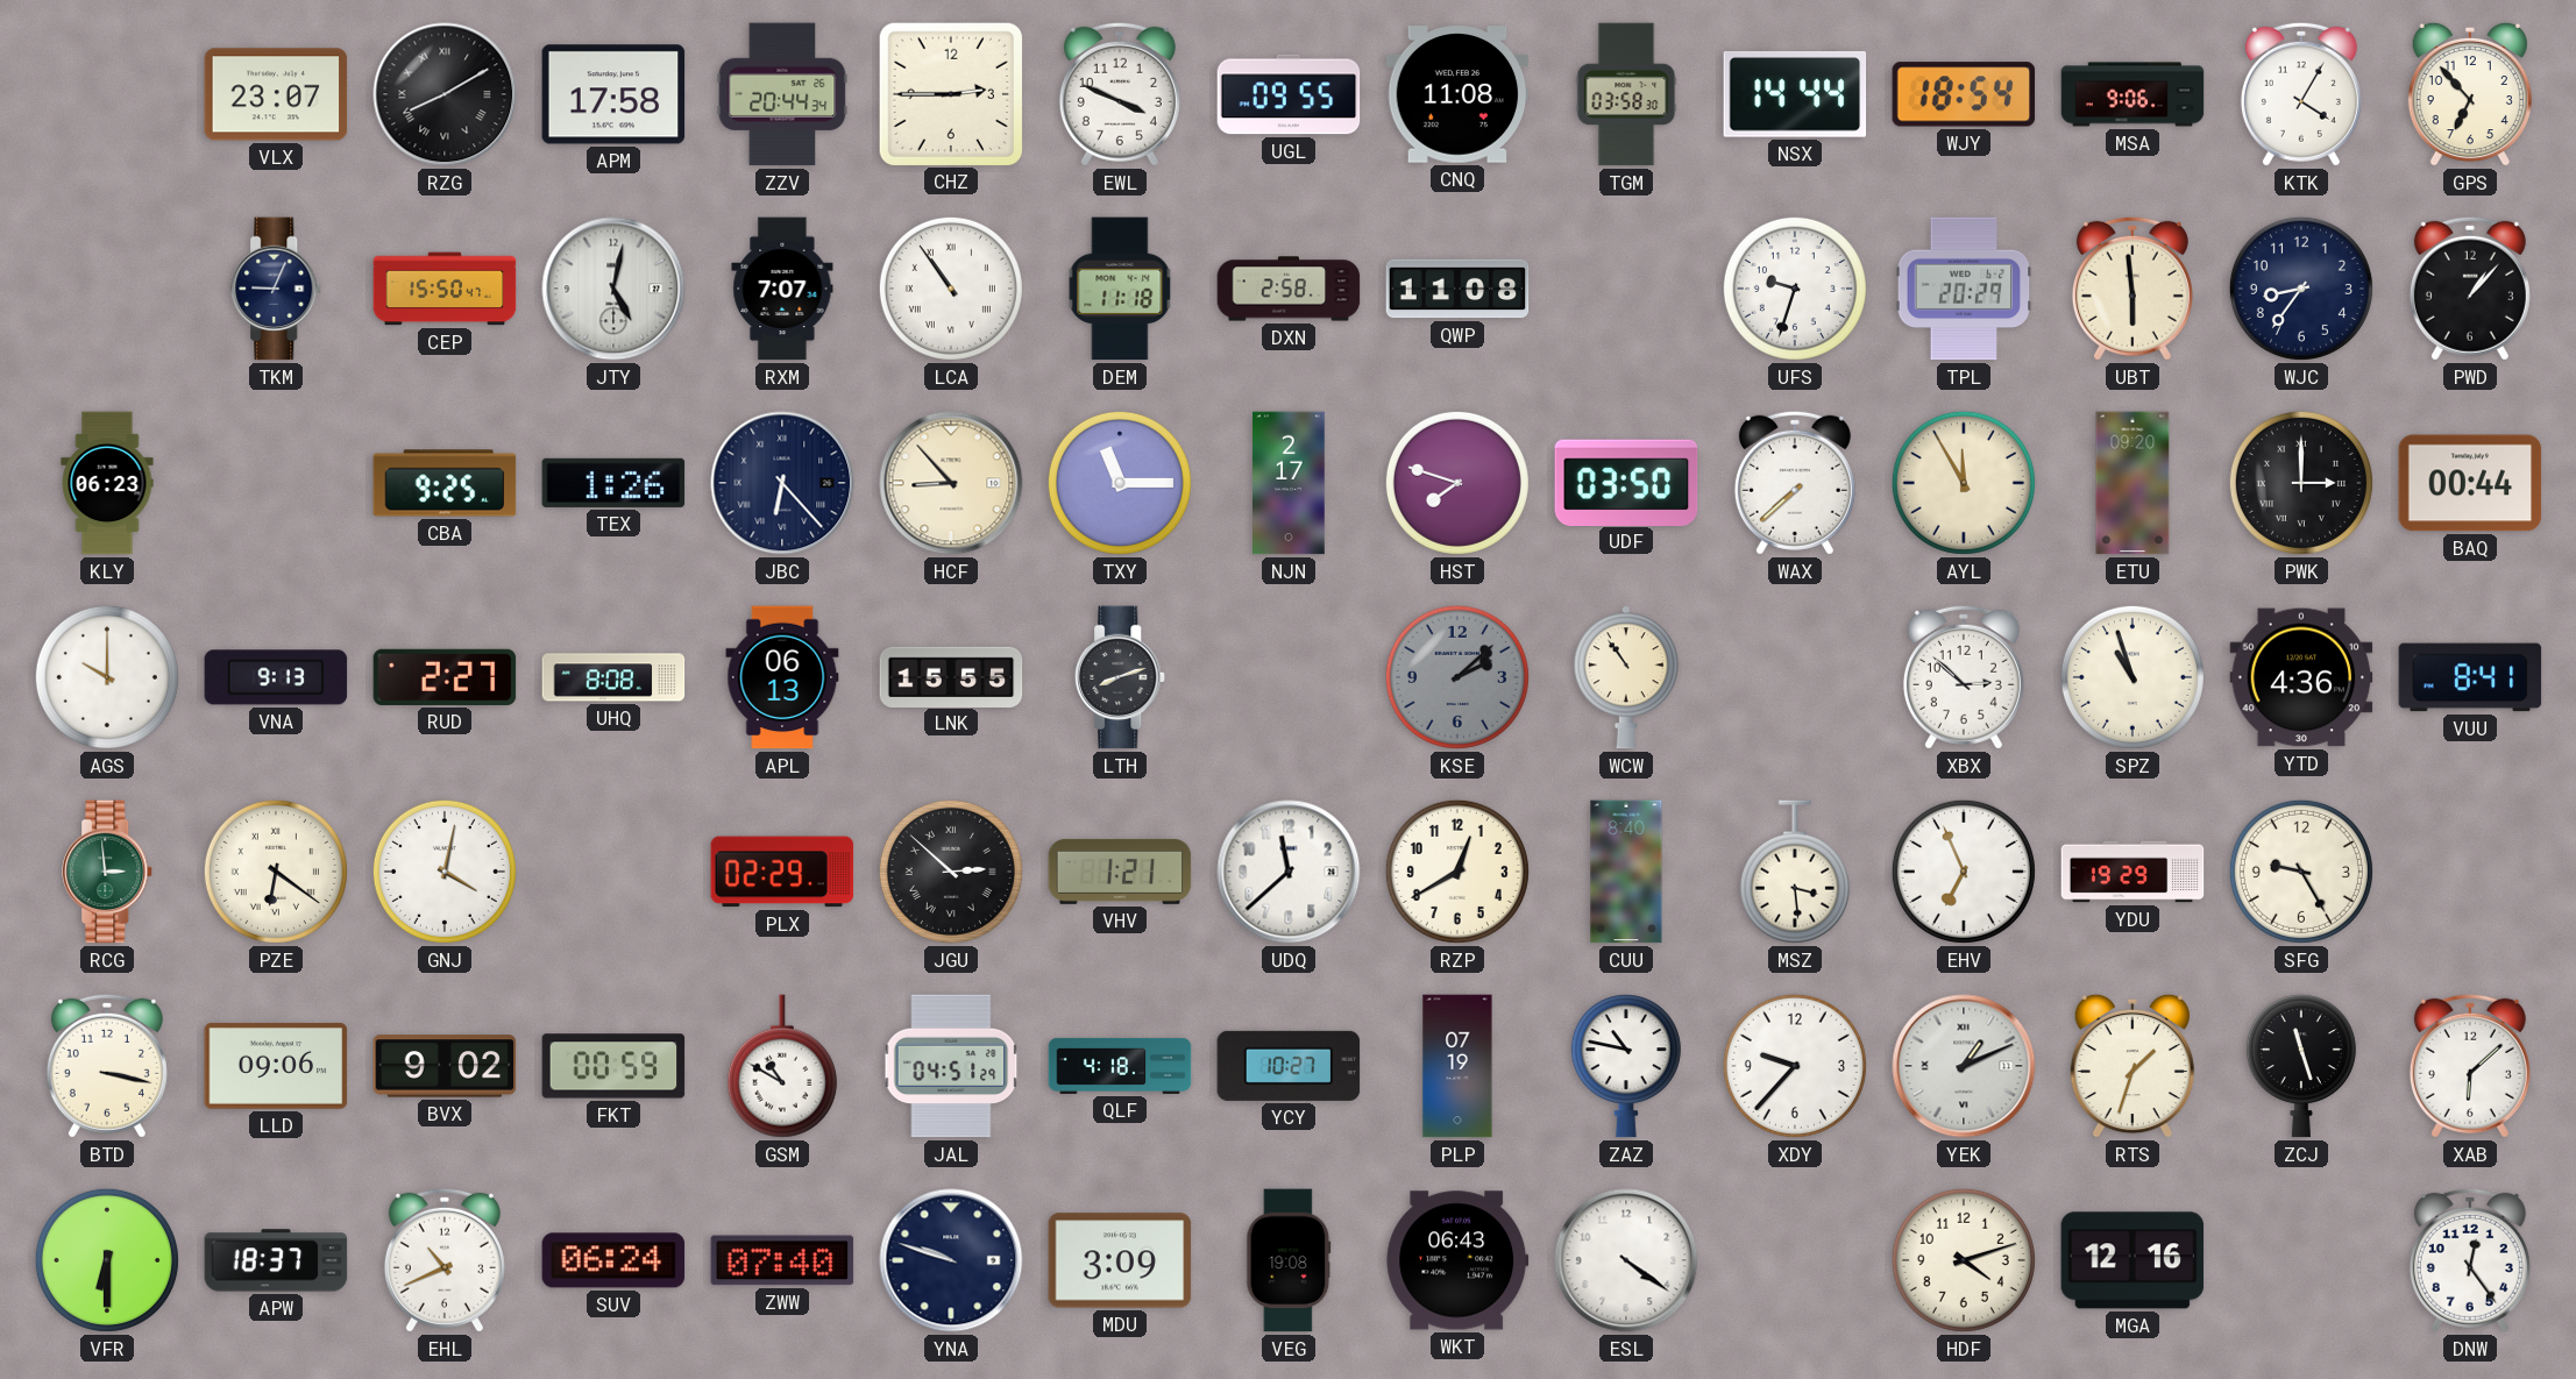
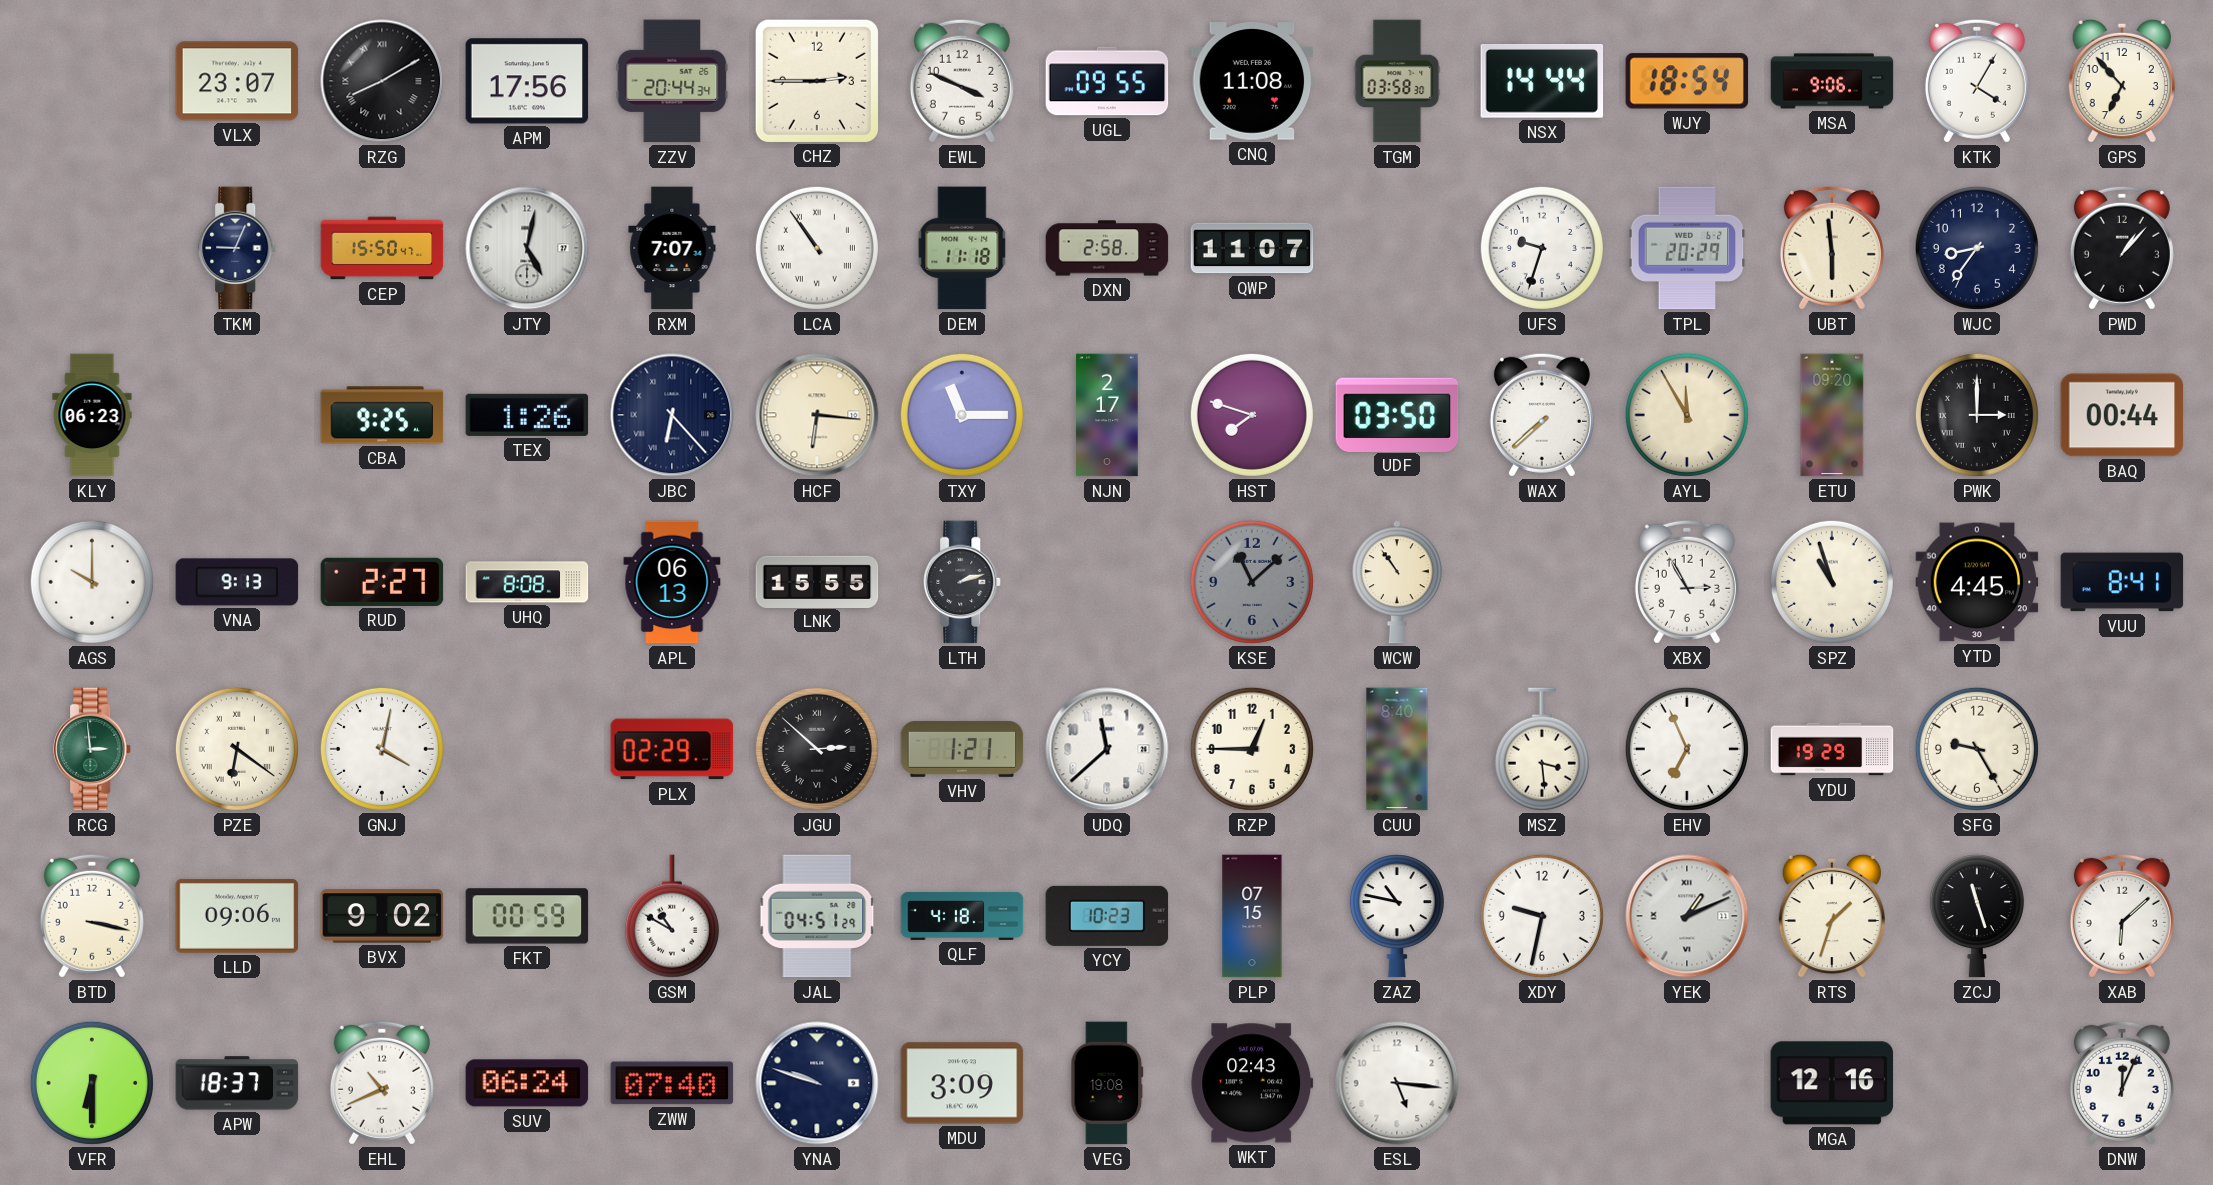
APM: 17:58 -> 17:56
QWP: 11:08 -> 11:07
HCF: 8:53 -> 6:16
LTH: 8:12 -> 2:12
KSE: 2:08 -> 11:08
XBX: 2:52 -> 2:55
YTD: 4:36 -> 4:45
RZP: 12:40 -> 12:45
YCY: 10:27 -> 10:23
PLP: 07:19 -> 07:15
XDY: 9:37 -> 9:32
WKT: 06:43 -> 02:43
ESL: 4:21 -> 5:16
HDF: 4:12 -> none
DNW: 12:24 -> 12:04
